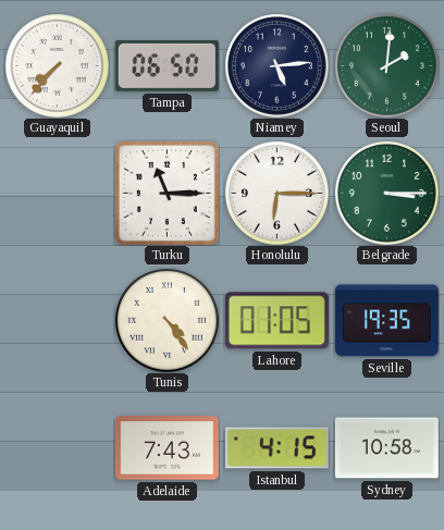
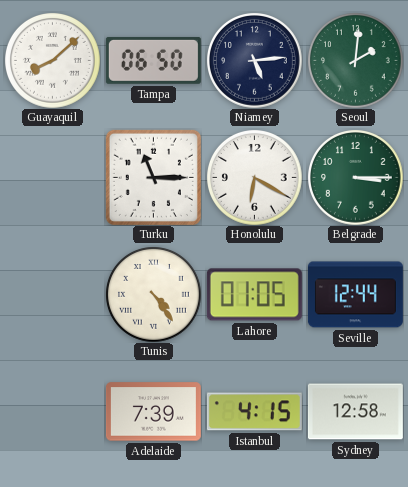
Guayaquil: 7:37 -> 8:08
Honolulu: 6:15 -> 6:20
Seville: 19:35 -> 12:44
Adelaide: 7:43 -> 7:39
Sydney: 10:58 -> 12:58
